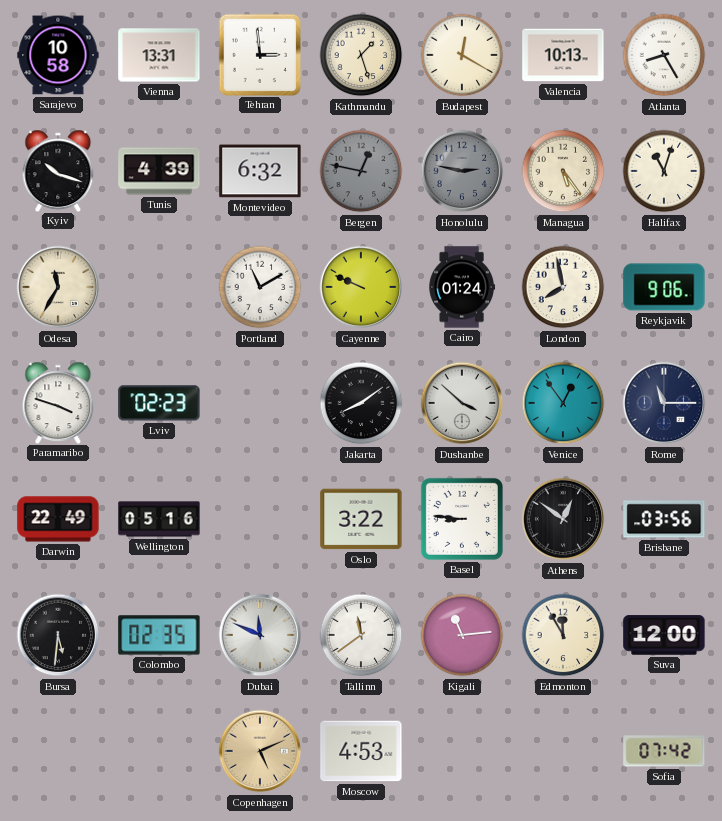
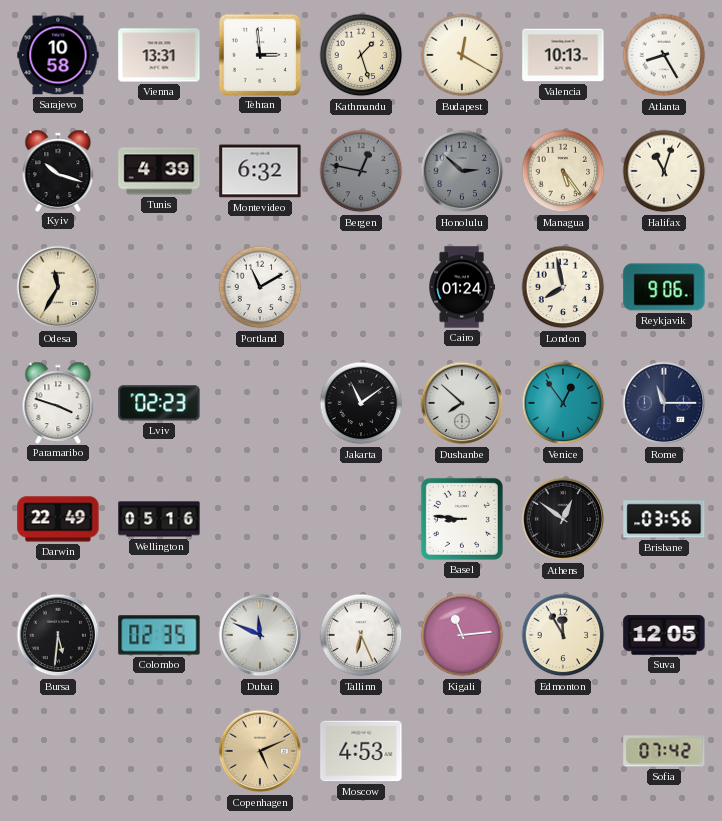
Honolulu: 2:47 -> 2:52
Cayenne: 9:49 -> none
Jakarta: 8:09 -> 11:09
Dushanbe: 3:52 -> 7:52
Oslo: 3:22 -> none
Tallinn: 11:39 -> 6:26
Suva: 12:00 -> 12:05
